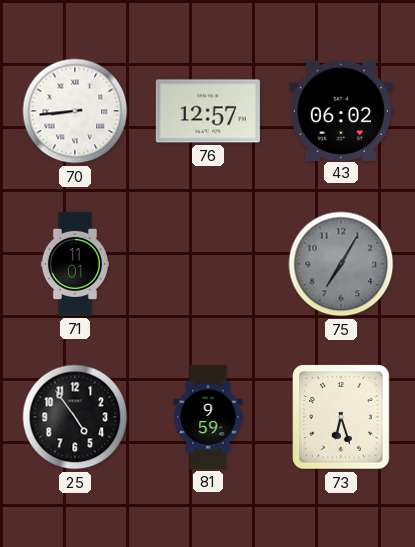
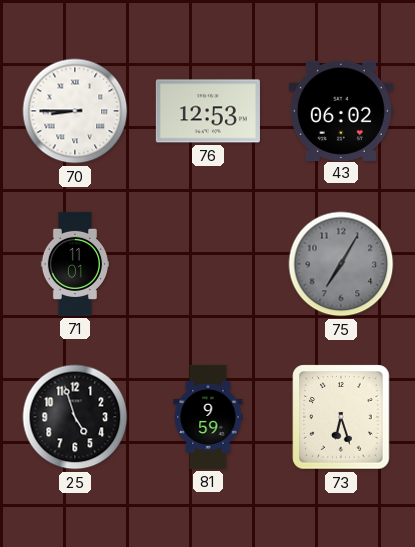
70: 8:44 -> 8:45
76: 12:57 -> 12:53
25: 4:54 -> 4:57
